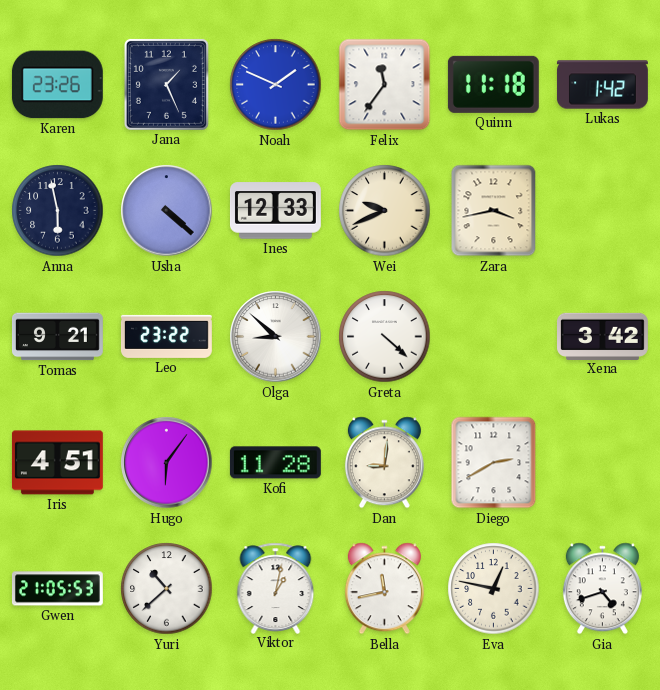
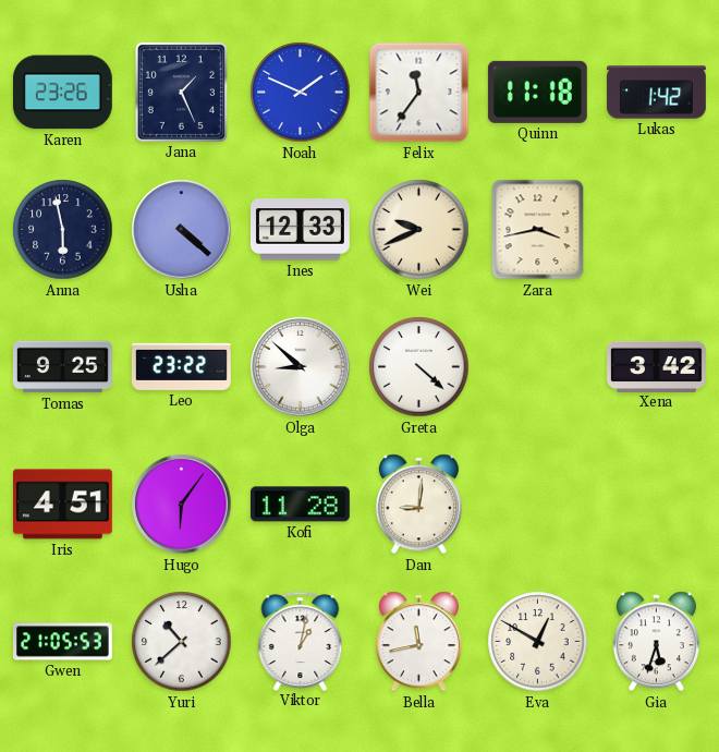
Tomas: 9:21 -> 9:25
Diego: 2:40 -> none
Eva: 12:47 -> 12:50
Gia: 4:42 -> 5:33
